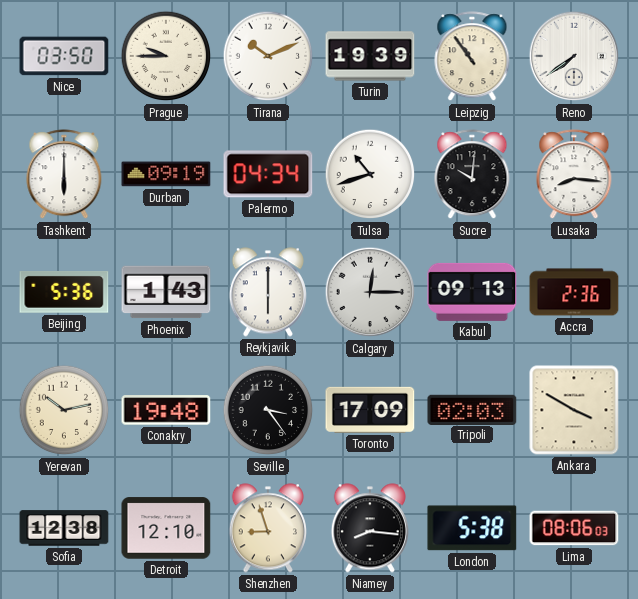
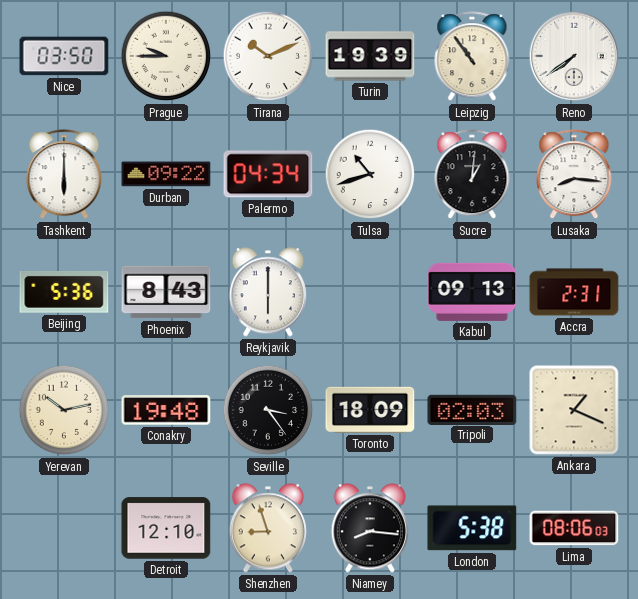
Durban: 09:19 -> 09:22
Sucre: 10:01 -> 1:01
Phoenix: 1:43 -> 8:43
Calgary: 12:15 -> none
Accra: 2:36 -> 2:31
Toronto: 17:09 -> 18:09
Ankara: 3:50 -> 1:19
Sofia: 12:38 -> none
